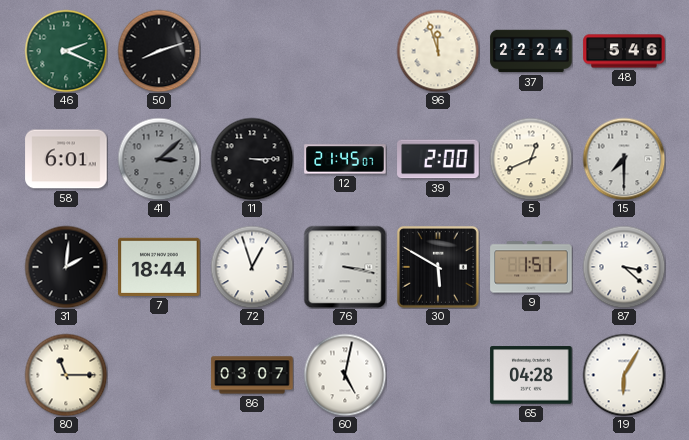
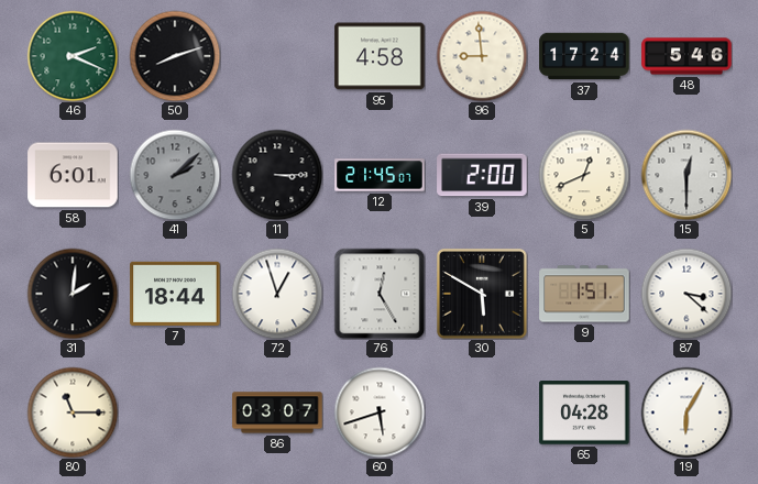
95: none -> 4:58
96: 11:57 -> 8:59
37: 22:24 -> 17:24
41: 3:08 -> 2:08
15: 7:30 -> 12:30
76: 3:17 -> 12:25
60: 5:02 -> 5:42
